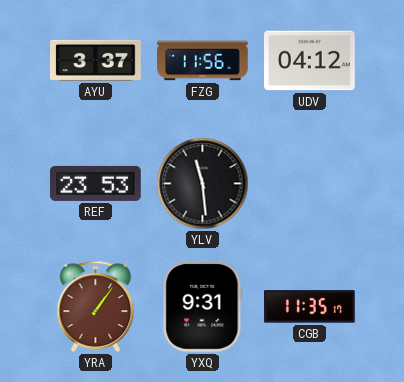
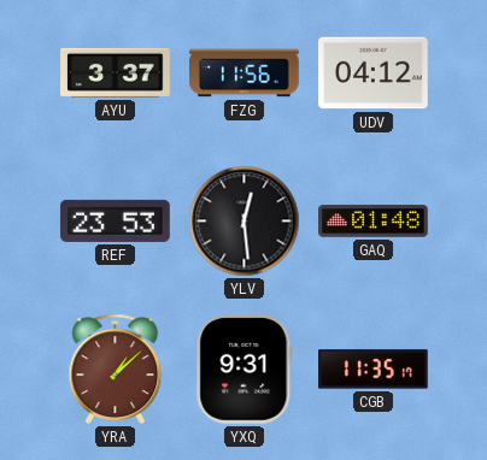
YLV: 11:29 -> 12:29
GAQ: none -> 01:48
YRA: 1:06 -> 1:08
